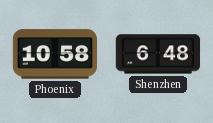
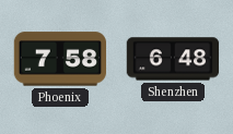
Phoenix: 10:58 -> 7:58
